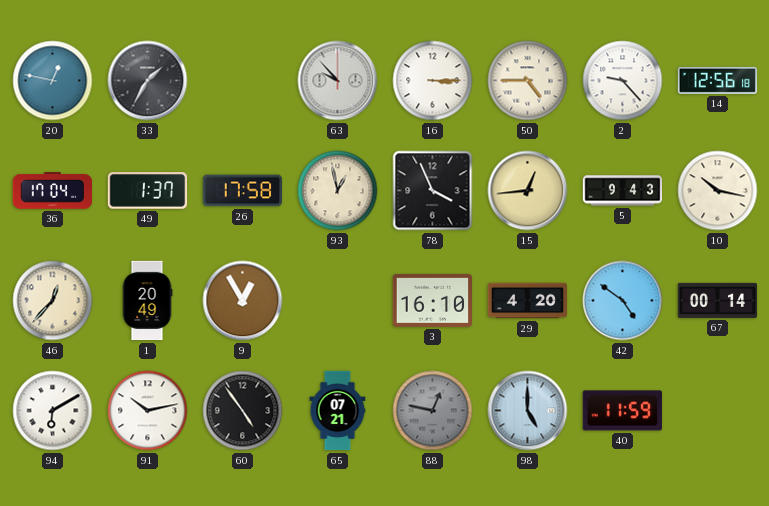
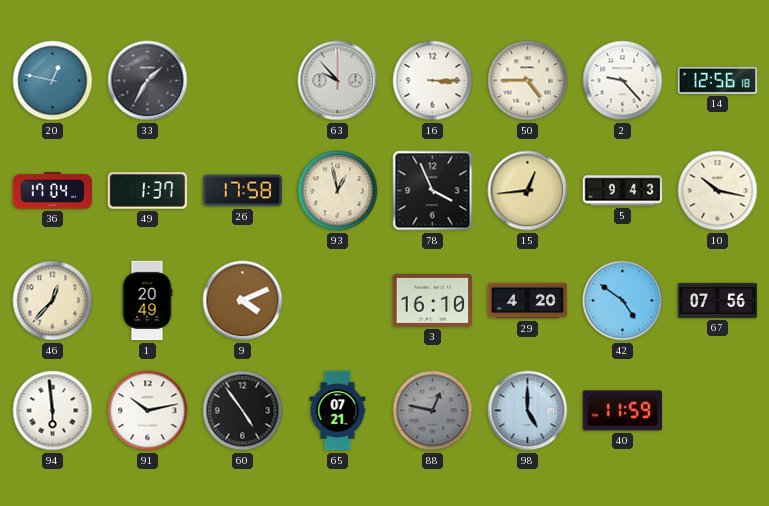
9: 12:55 -> 4:11
67: 00:14 -> 07:56
94: 6:10 -> 5:59
